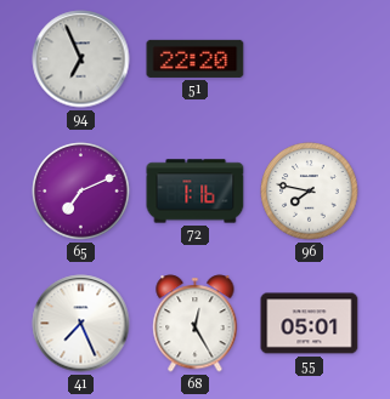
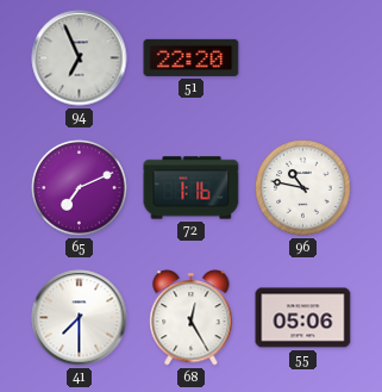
96: 7:47 -> 10:47
41: 7:26 -> 7:30
55: 05:01 -> 05:06
